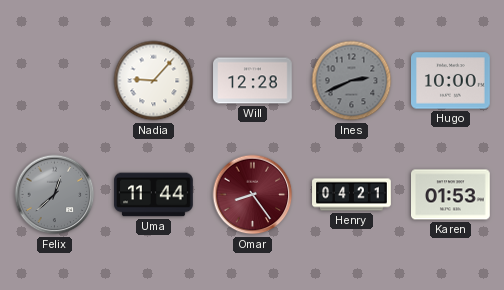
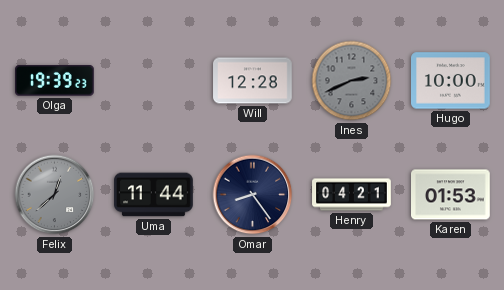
Olga: none -> 19:39
Nadia: 9:07 -> none
Omar dial: burgundy -> navy
